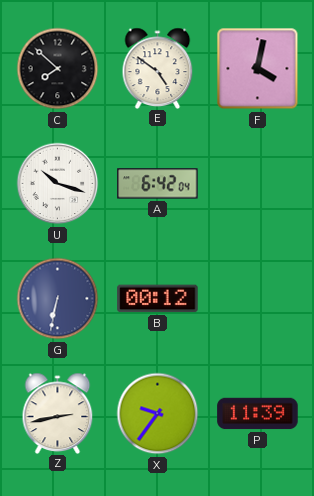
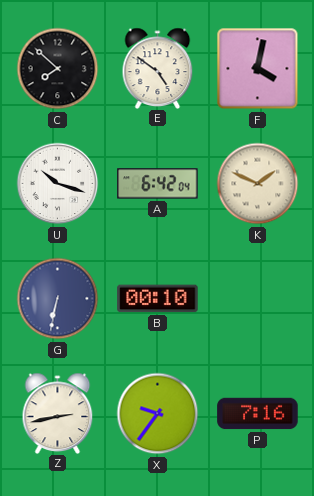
K: none -> 1:49
B: 00:12 -> 00:10
P: 11:39 -> 7:16
